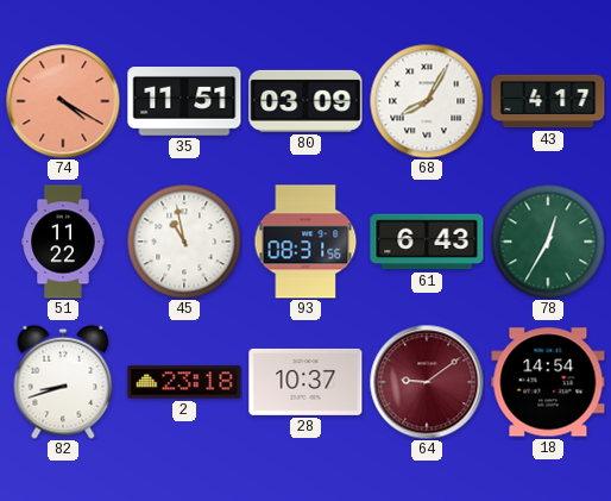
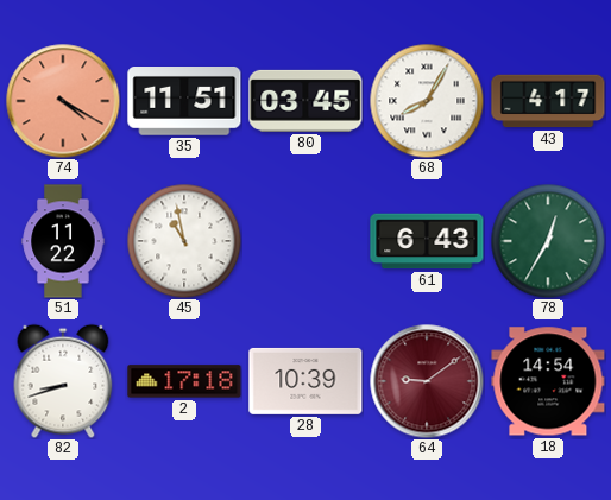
80: 03:09 -> 03:45
93: 08:31 -> none
2: 23:18 -> 17:18
28: 10:37 -> 10:39
